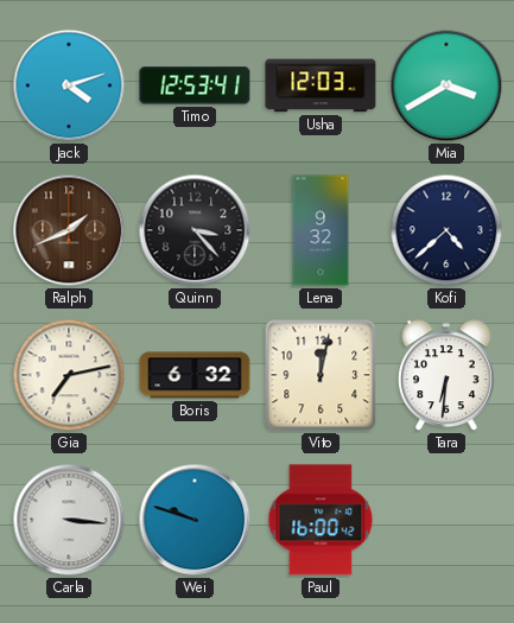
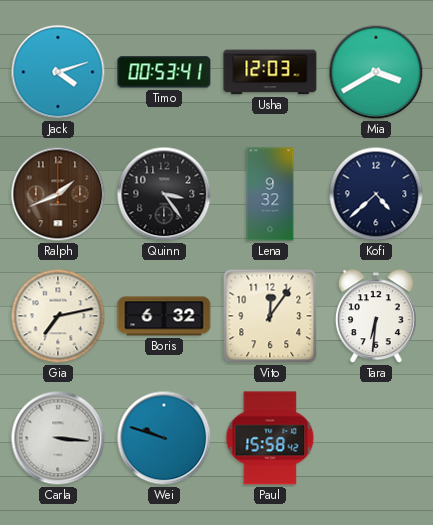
Timo: 12:53 -> 00:53
Quinn: 3:23 -> 3:24
Vito: 12:02 -> 12:06
Paul: 16:00 -> 15:58
